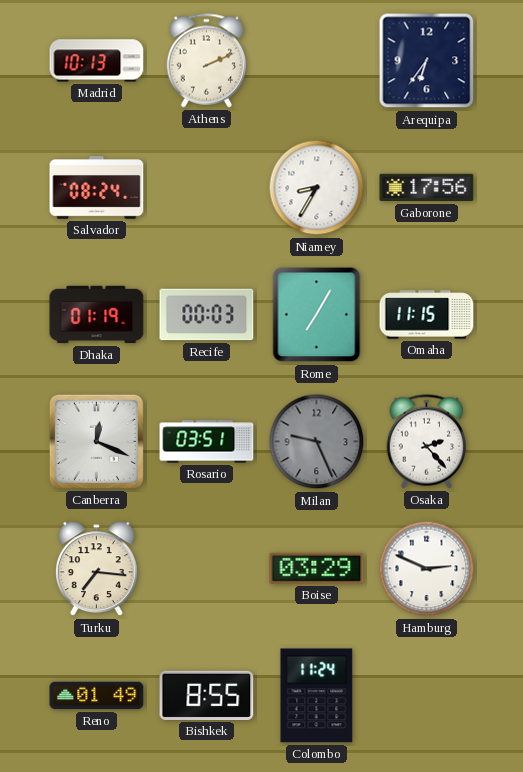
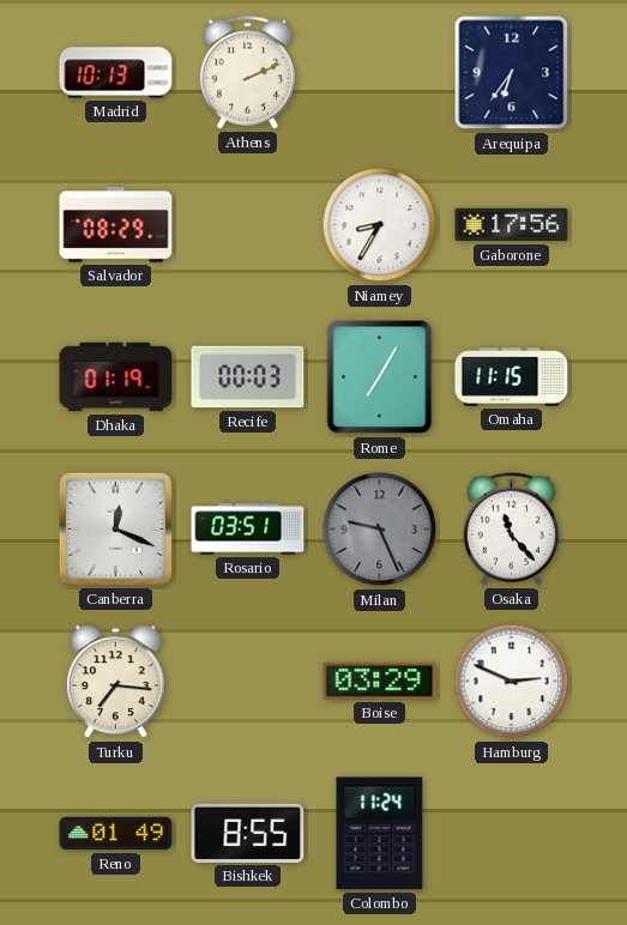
Salvador: 08:24 -> 08:29
Osaka: 2:23 -> 11:23
